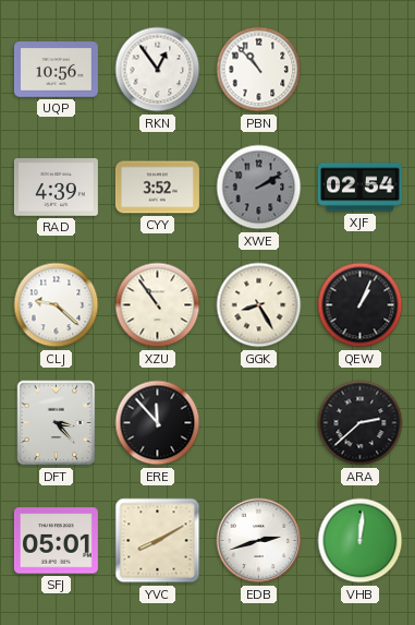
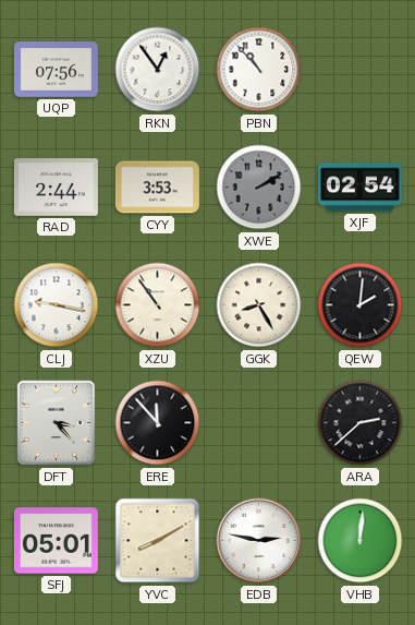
UQP: 10:56 -> 07:56
RAD: 4:39 -> 2:44
CYY: 3:52 -> 3:53
CLJ: 9:22 -> 9:17
QEW: 1:04 -> 2:01
EDB: 2:42 -> 2:47
